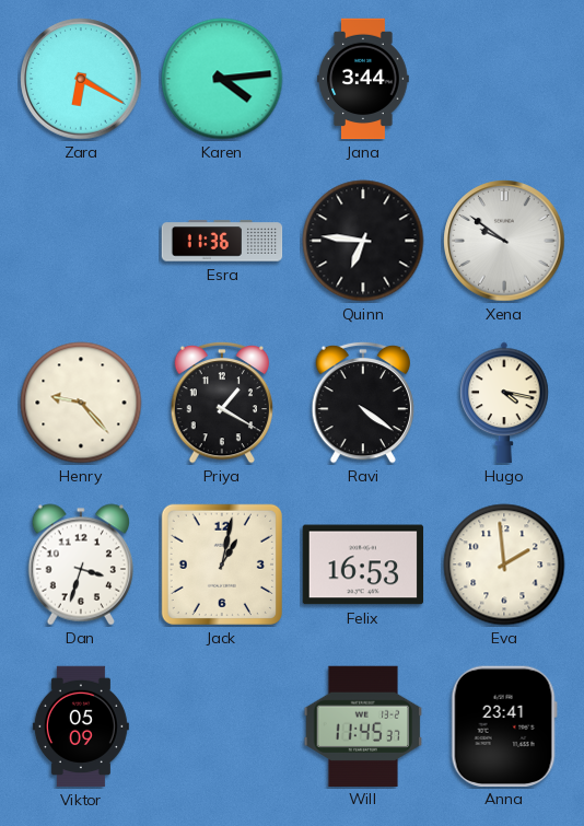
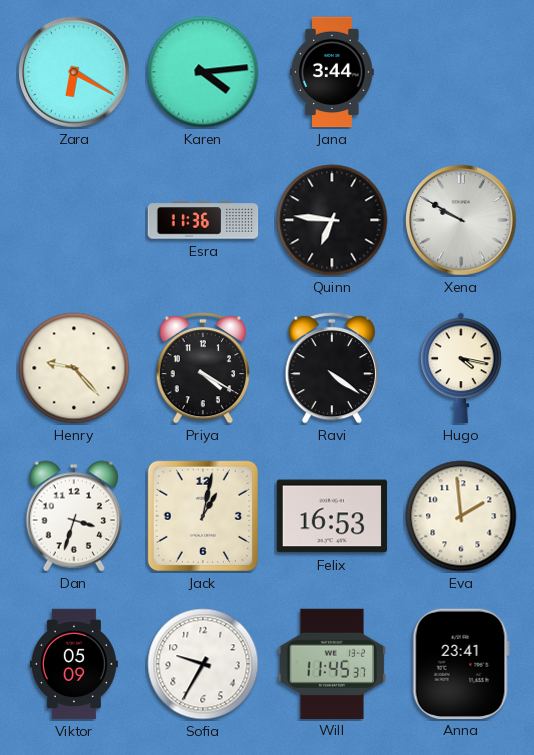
Xena: 9:51 -> 9:50
Priya: 1:20 -> 4:20
Sofia: none -> 9:35
